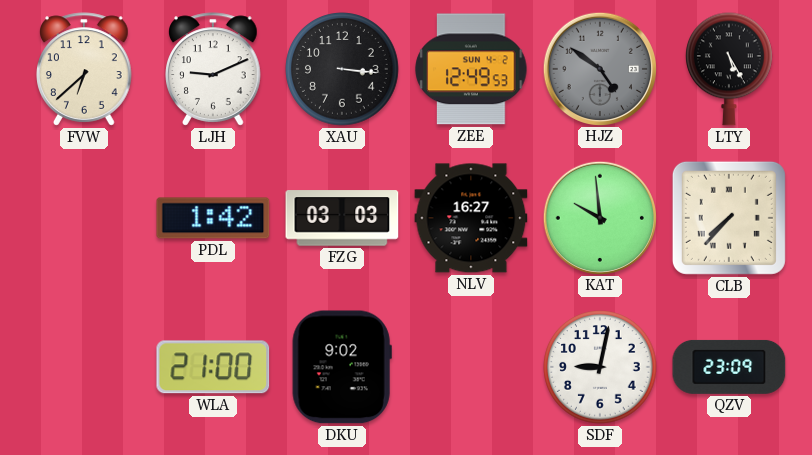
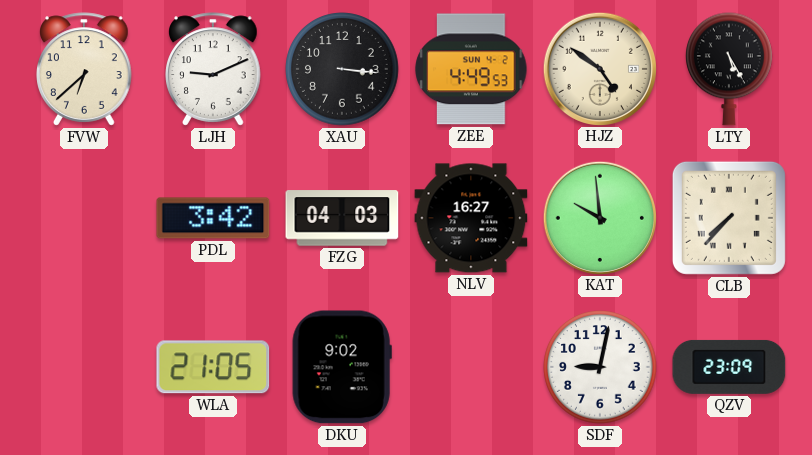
ZEE: 12:49 -> 4:49
HJZ dial: grey -> cream
PDL: 1:42 -> 3:42
FZG: 03:03 -> 04:03
WLA: 21:00 -> 21:05
